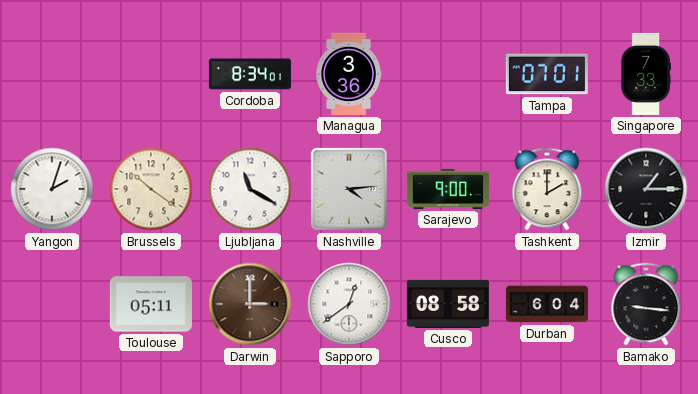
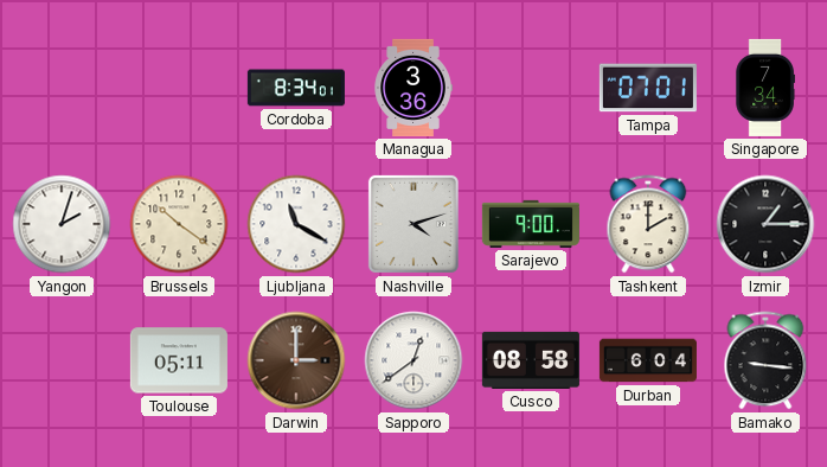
Singapore: 7:33 -> 7:34
Nashville: 4:14 -> 4:12
